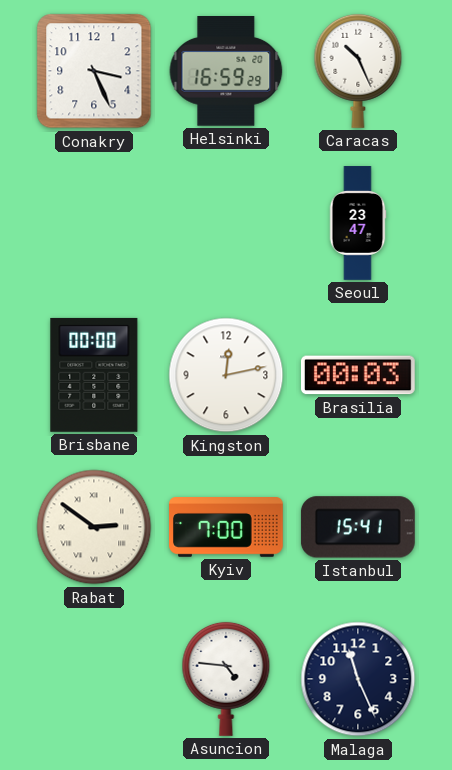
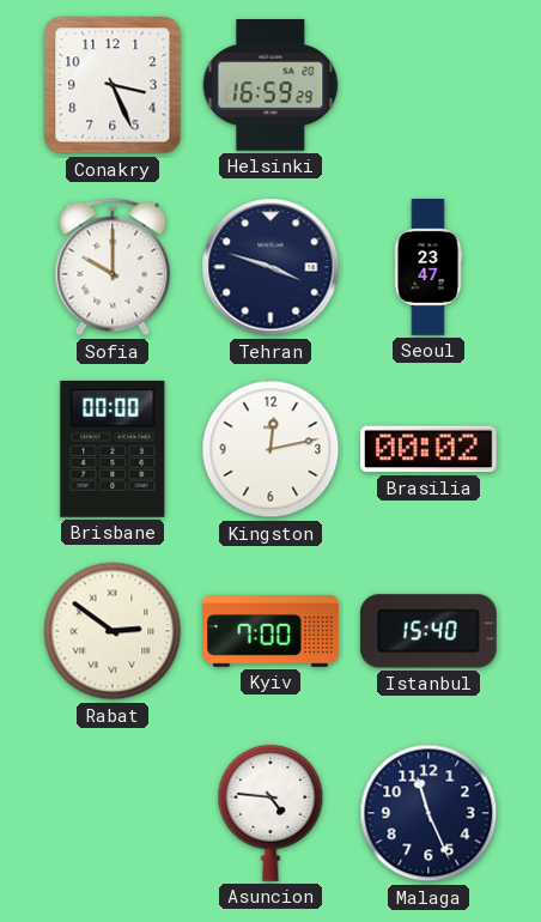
Caracas: 10:26 -> none
Sofia: none -> 10:00
Tehran: none -> 3:48
Brasilia: 00:03 -> 00:02
Istanbul: 15:41 -> 15:40
